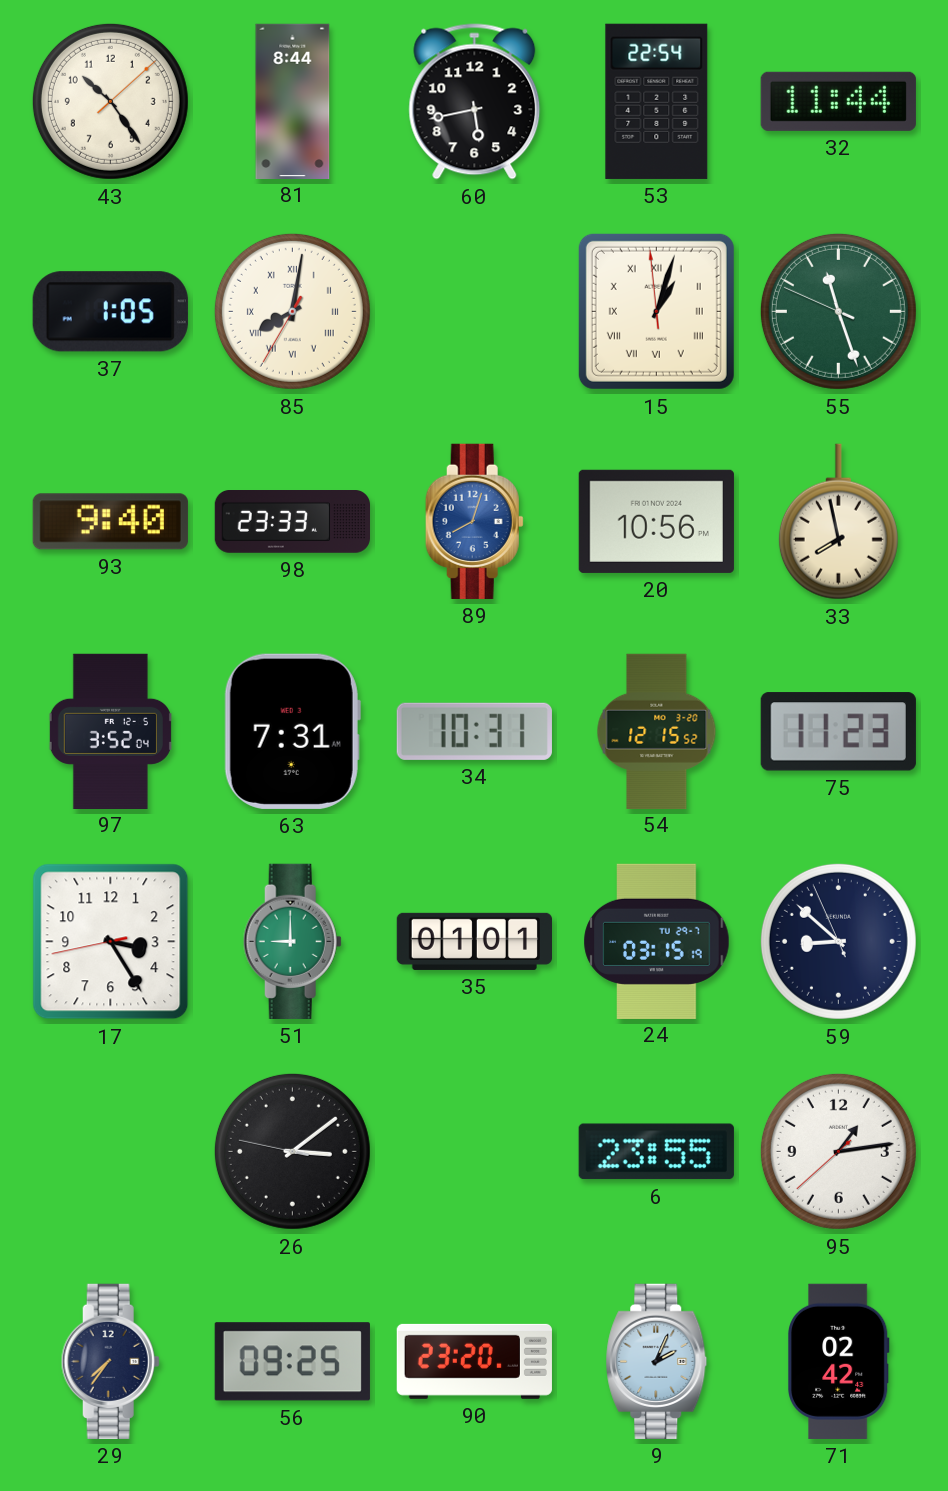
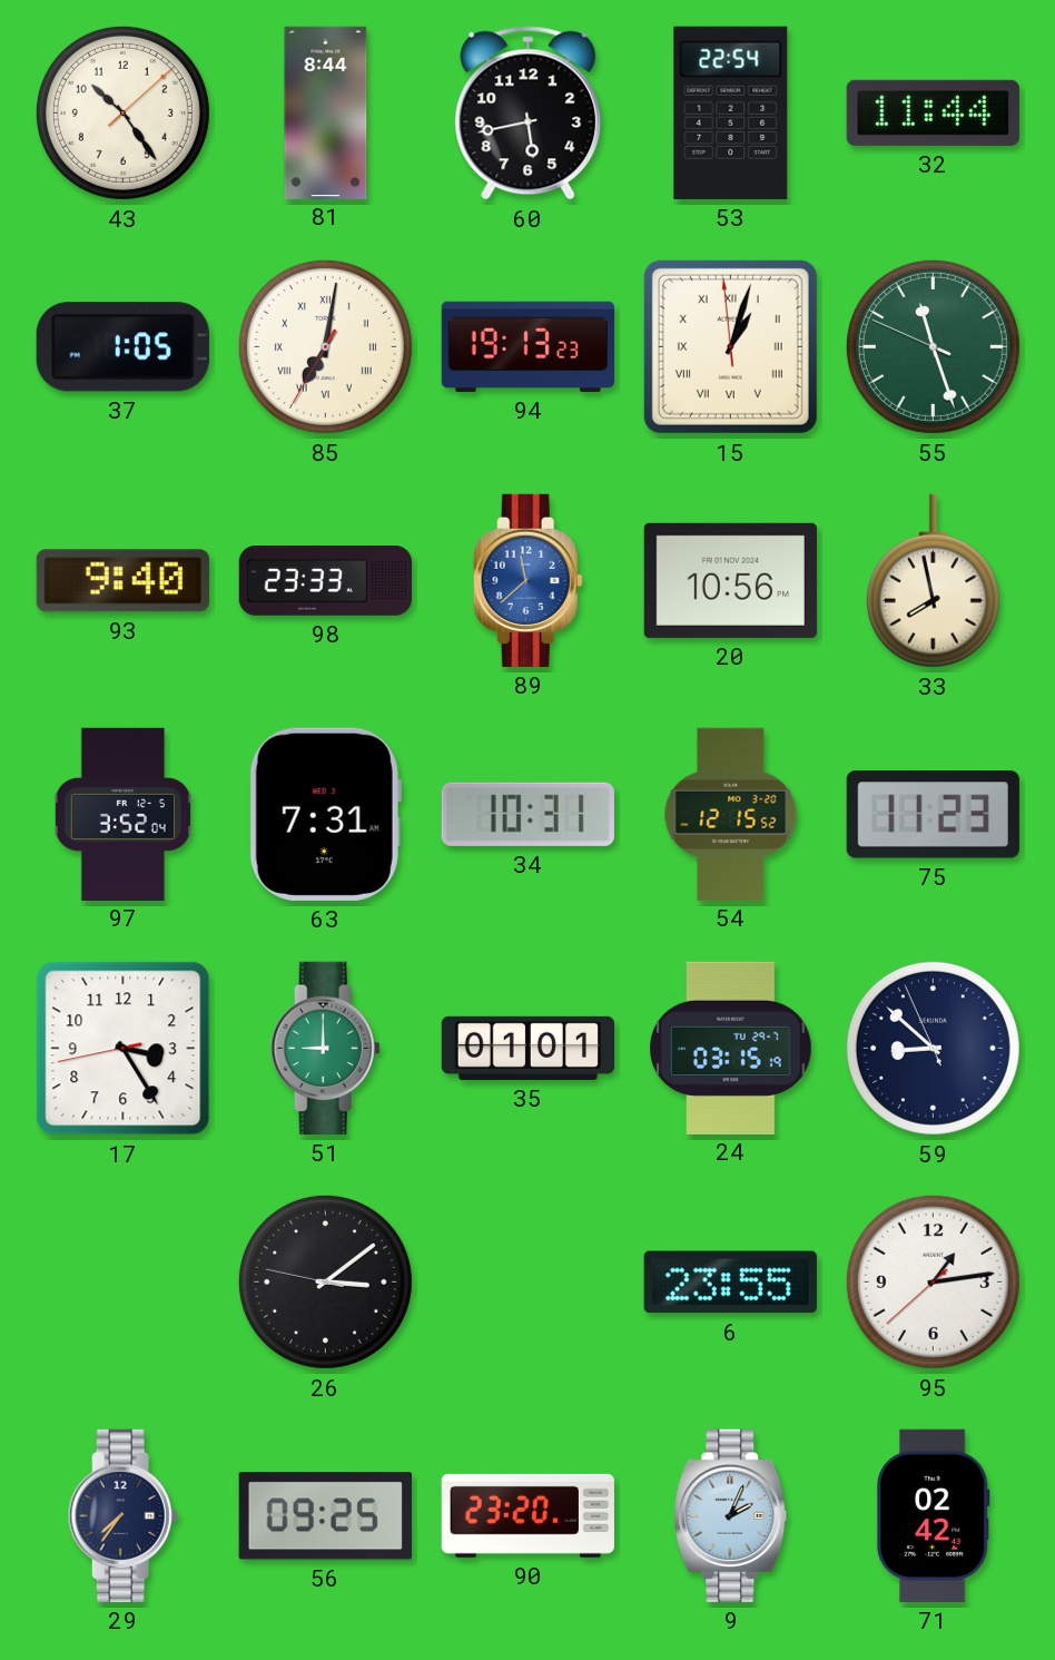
85: 8:01 -> 7:01
94: none -> 19:13
89: 8:03 -> 11:38
